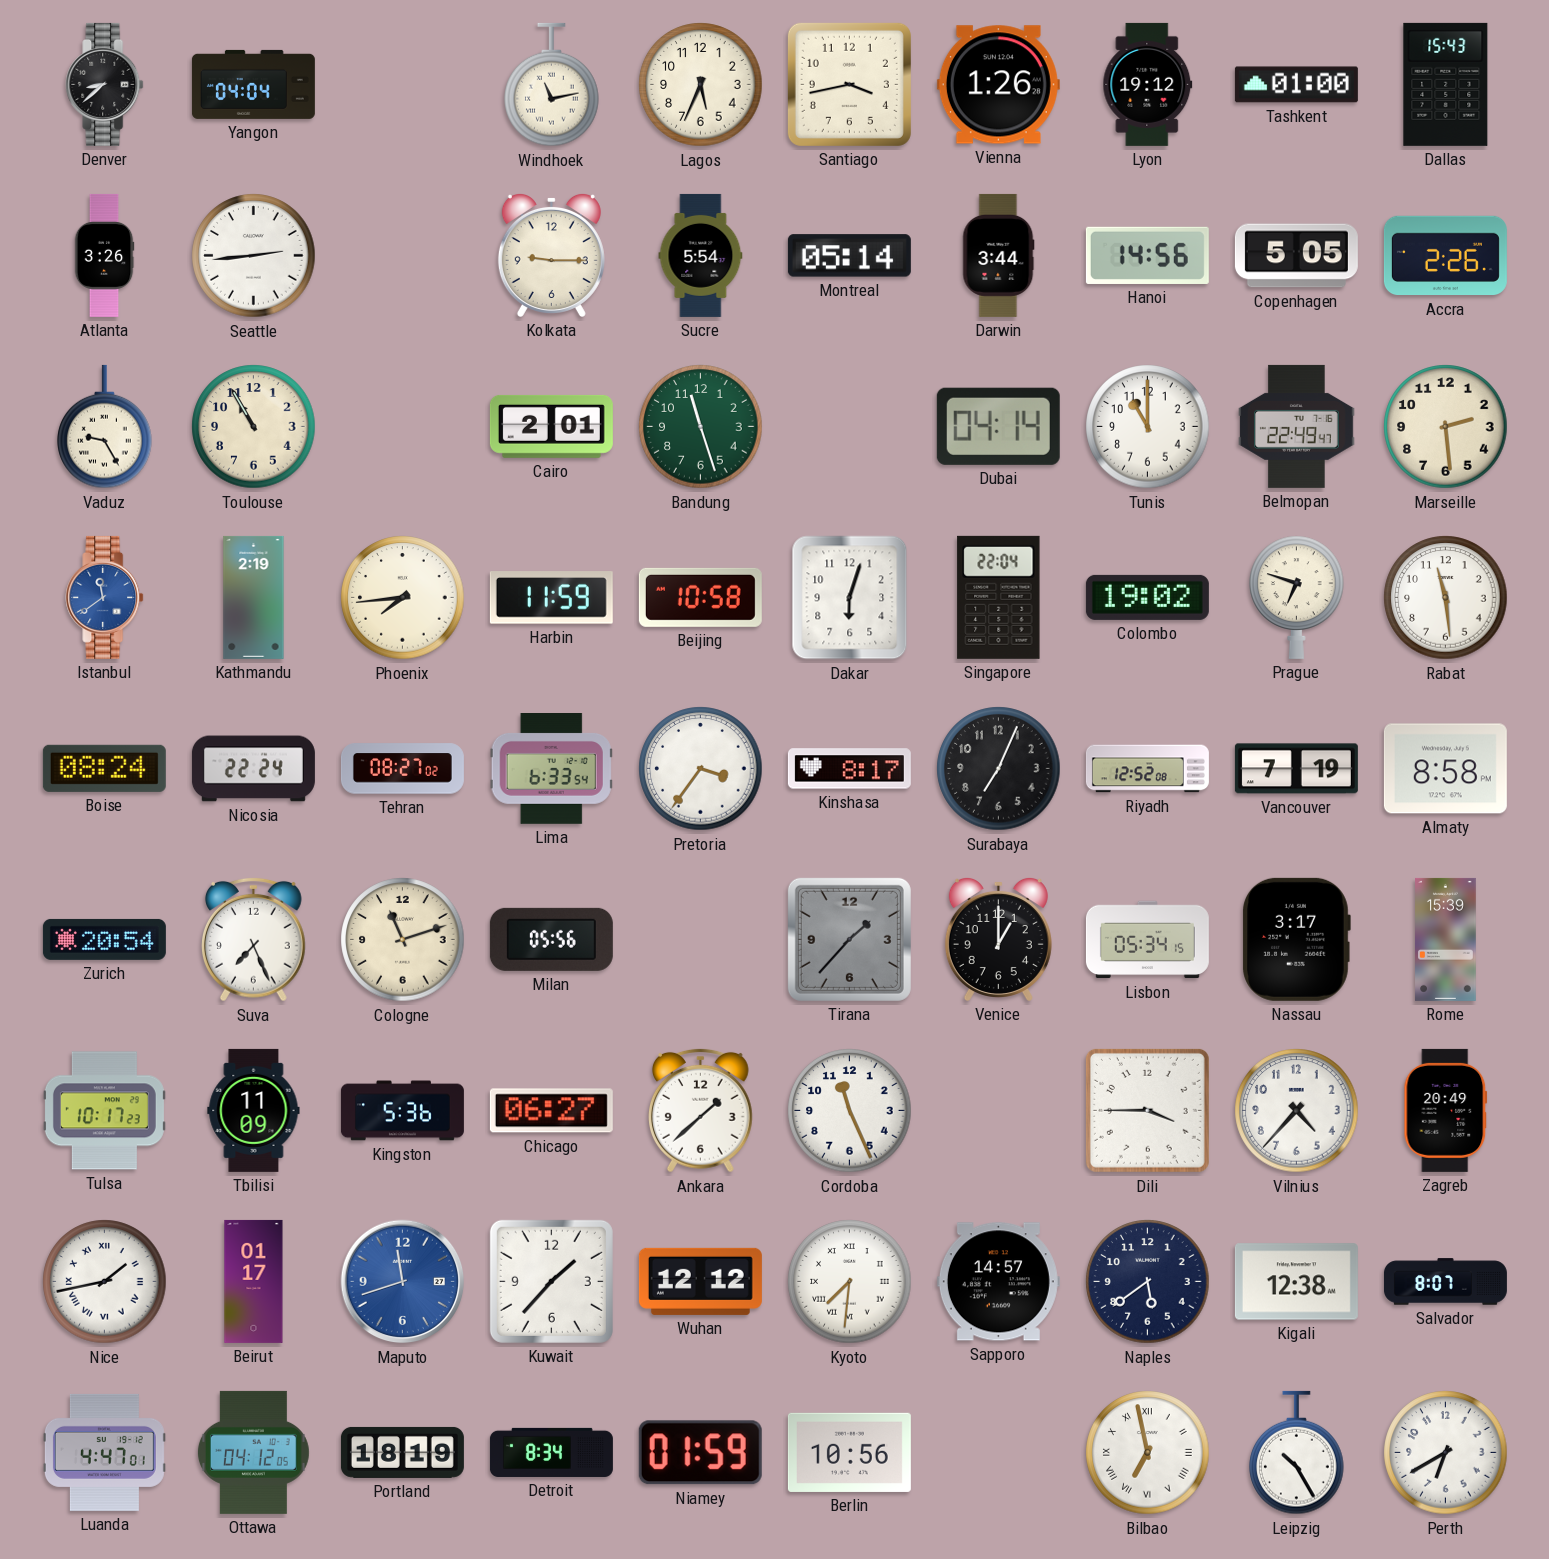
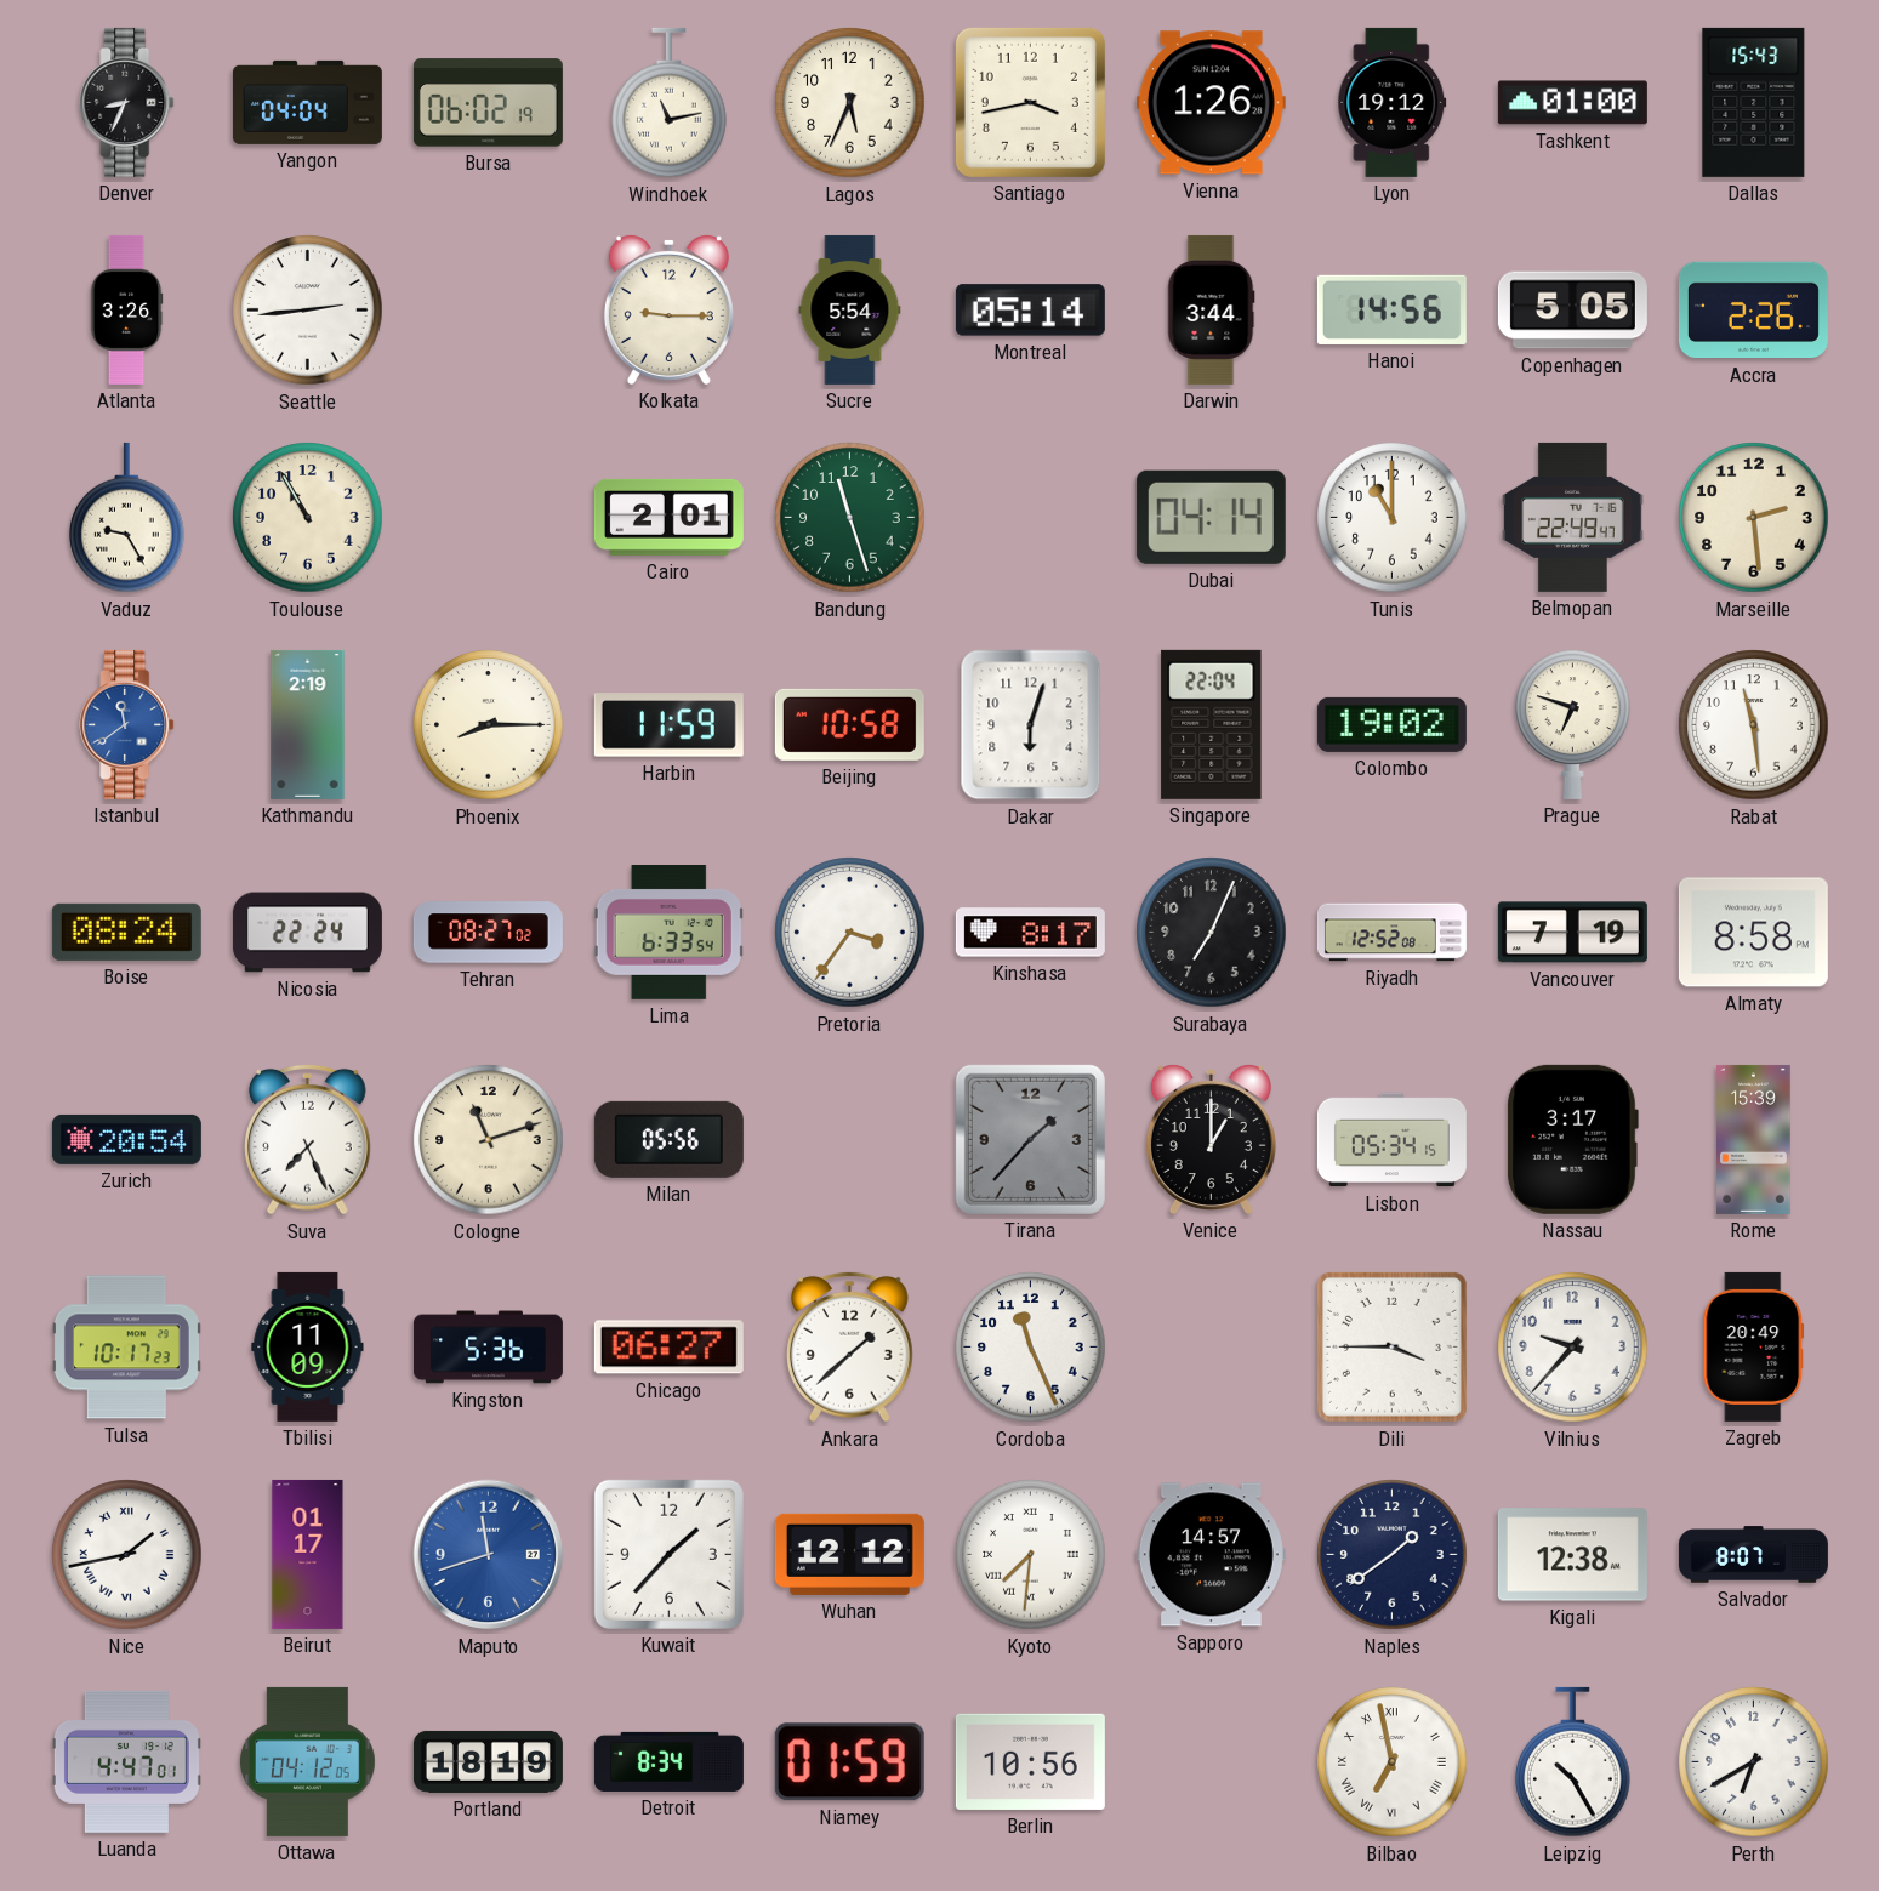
Denver: 8:38 -> 8:34
Bursa: none -> 06:02
Phoenix: 7:44 -> 8:15
Vilnius: 4:37 -> 9:37
Naples: 5:39 -> 1:39
